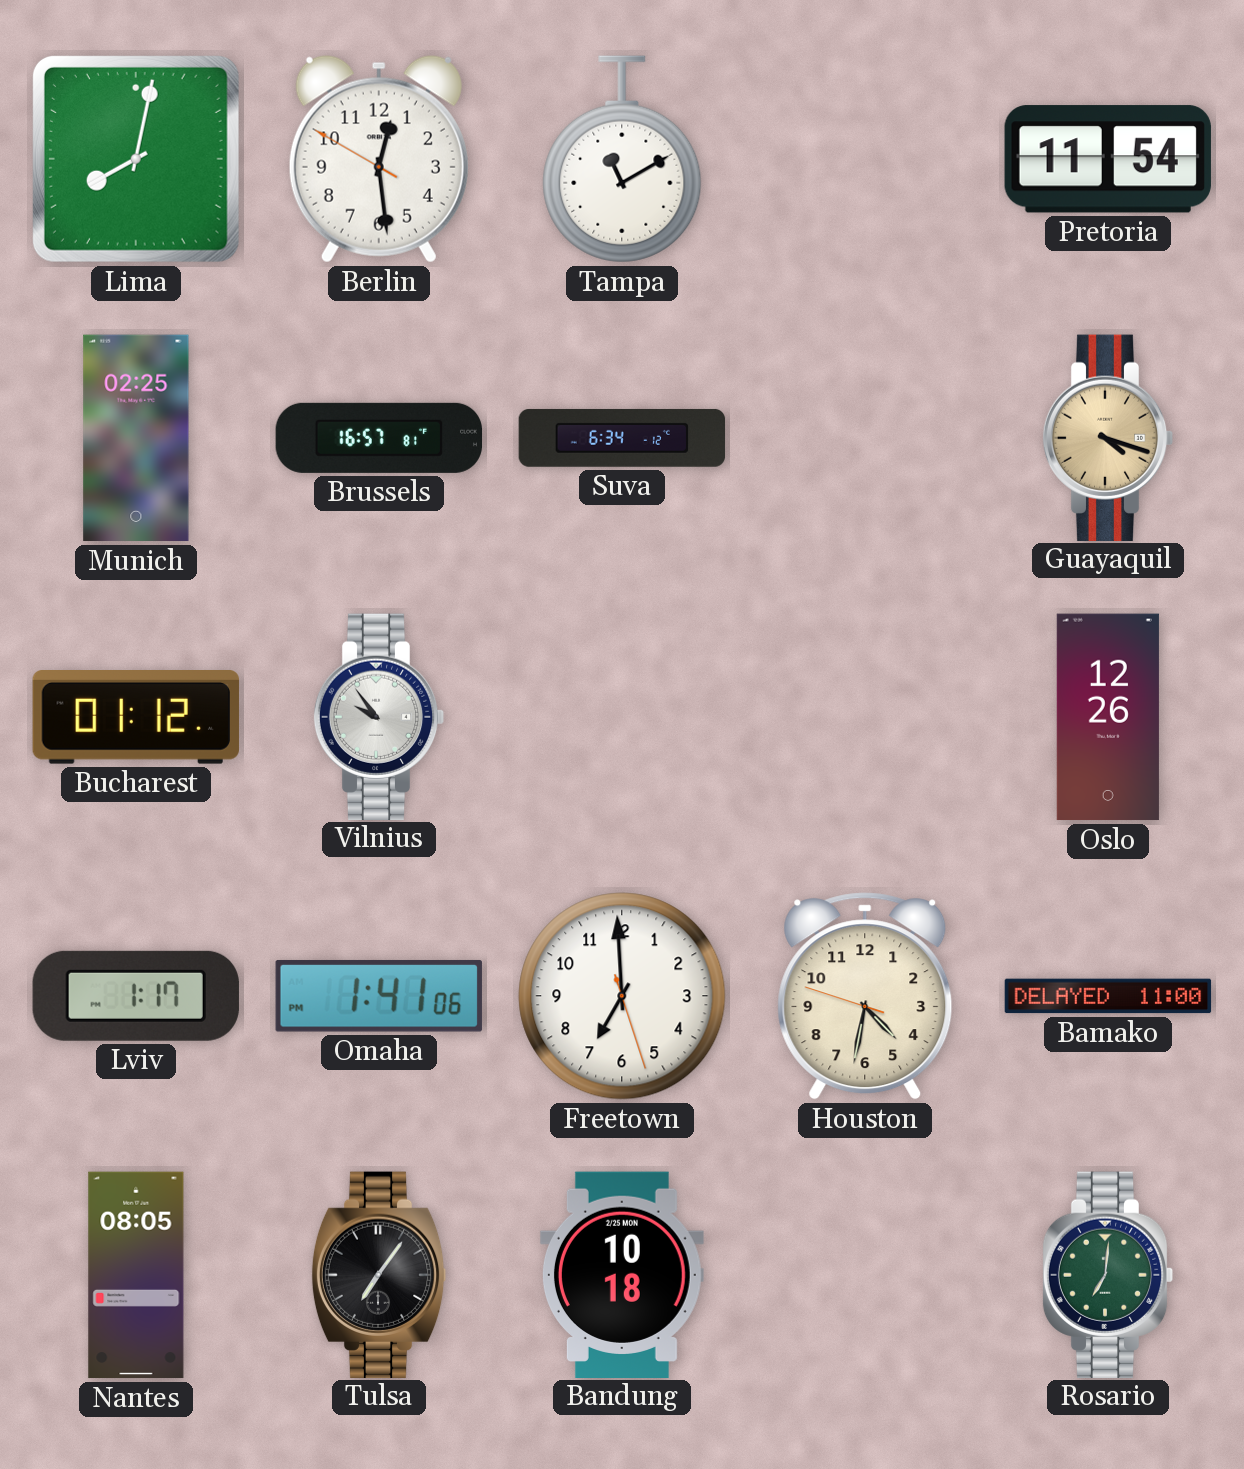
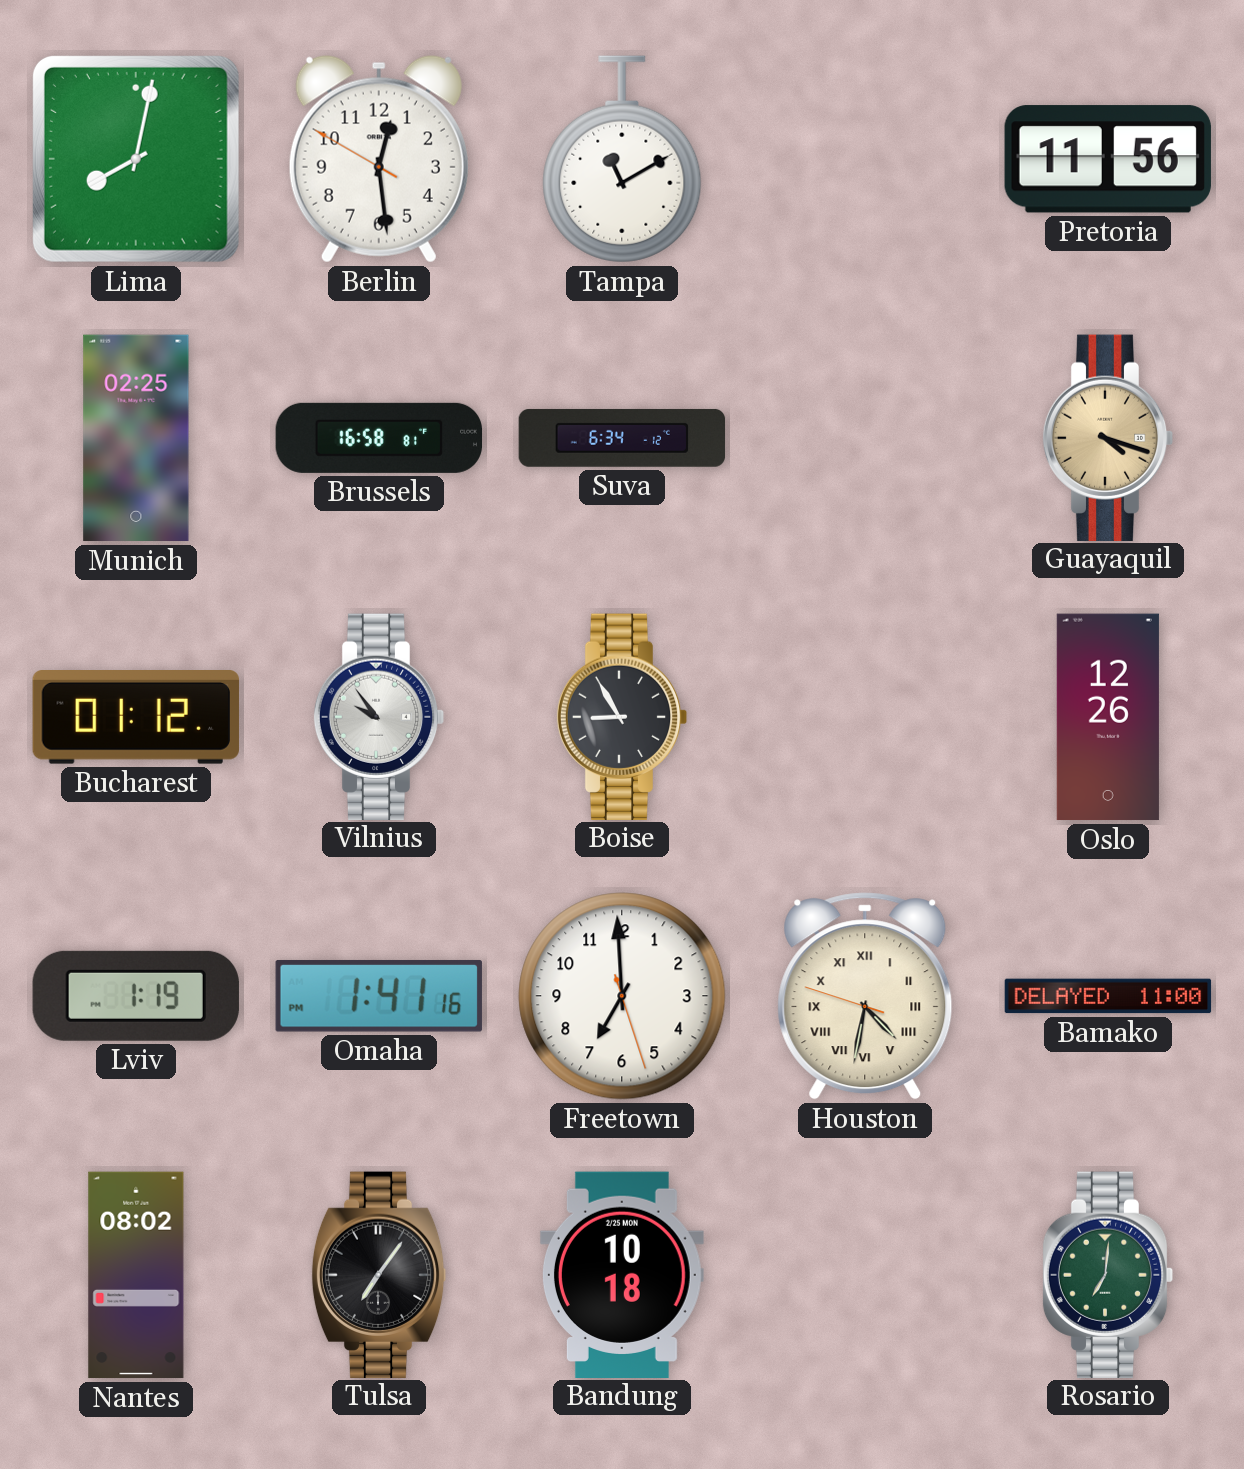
Pretoria: 11:54 -> 11:56
Brussels: 16:57 -> 16:58
Boise: none -> 8:55
Lviv: 1:17 -> 1:19
Omaha: 1:41:06 PM -> 1:41:16 PM
Houston numerals: Arabic -> Roman
Nantes: 08:05 -> 08:02
